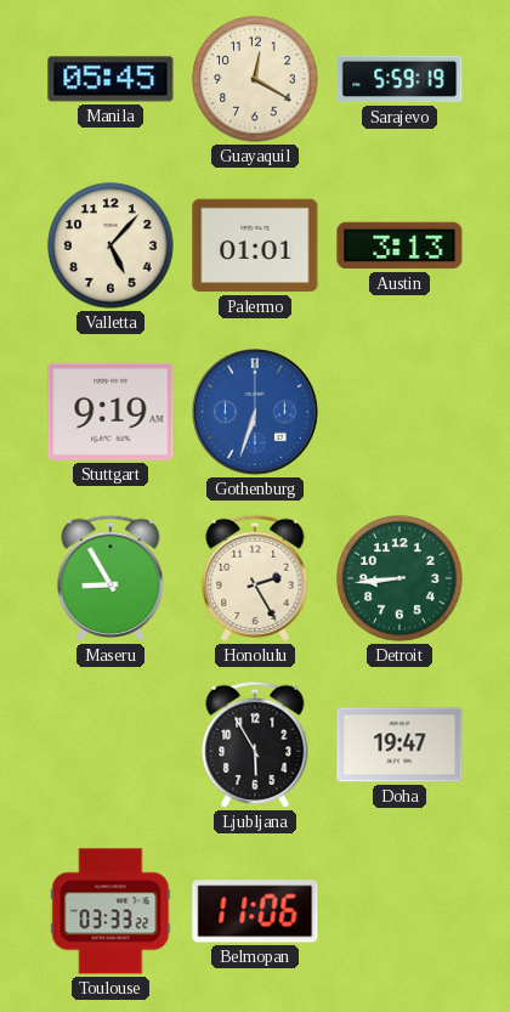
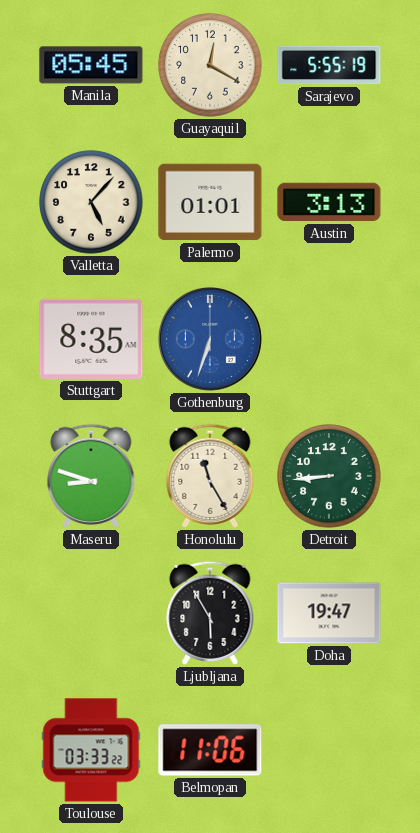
Sarajevo: 5:59 -> 5:55
Stuttgart: 9:19 -> 8:35
Maseru: 8:55 -> 8:48
Honolulu: 2:25 -> 11:25
